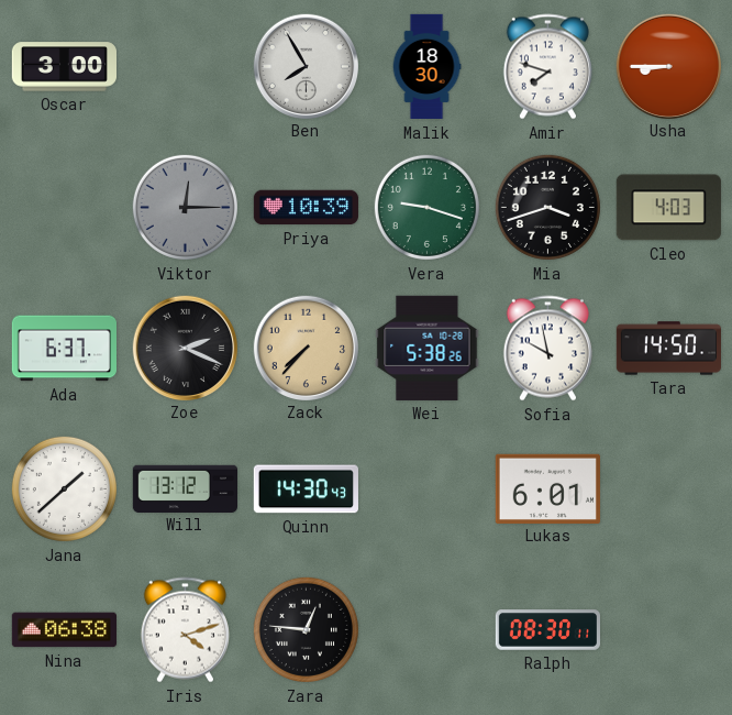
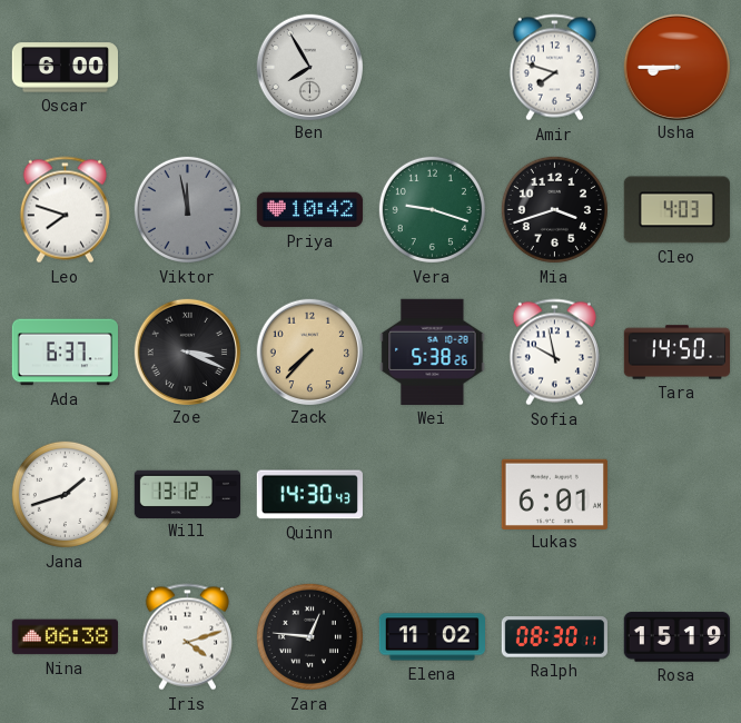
Oscar: 3:00 -> 6:00
Malik: 18:30 -> none
Leo: none -> 7:48
Viktor: 12:15 -> 11:58
Priya: 10:39 -> 10:42
Zoe: 2:19 -> 3:19
Jana: 1:38 -> 1:42
Elena: none -> 11:02
Rosa: none -> 15:19
